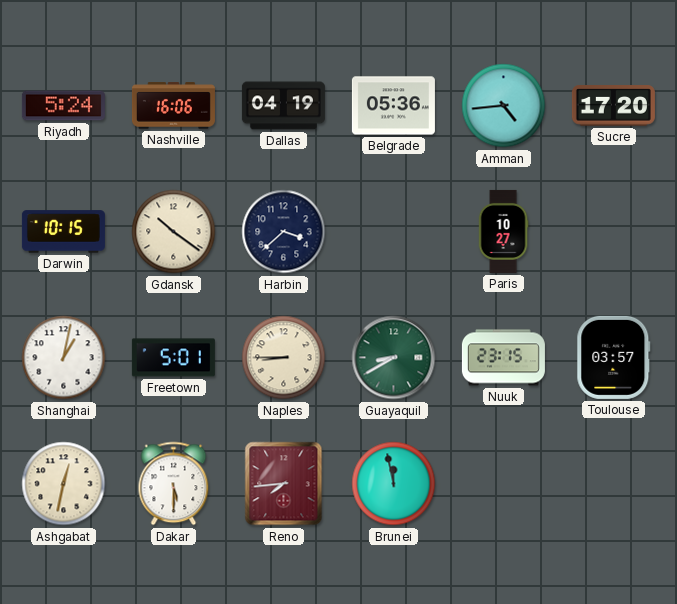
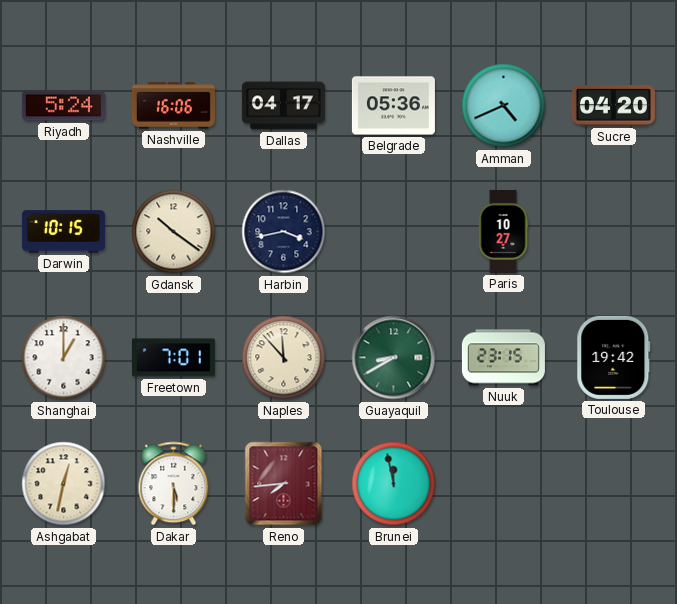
Dallas: 04:19 -> 04:17
Amman: 4:44 -> 4:41
Sucre: 17:20 -> 04:20
Harbin: 3:38 -> 3:43
Shanghai: 1:02 -> 1:00
Freetown: 5:01 -> 7:01
Naples: 8:45 -> 11:53
Toulouse: 03:57 -> 19:42
